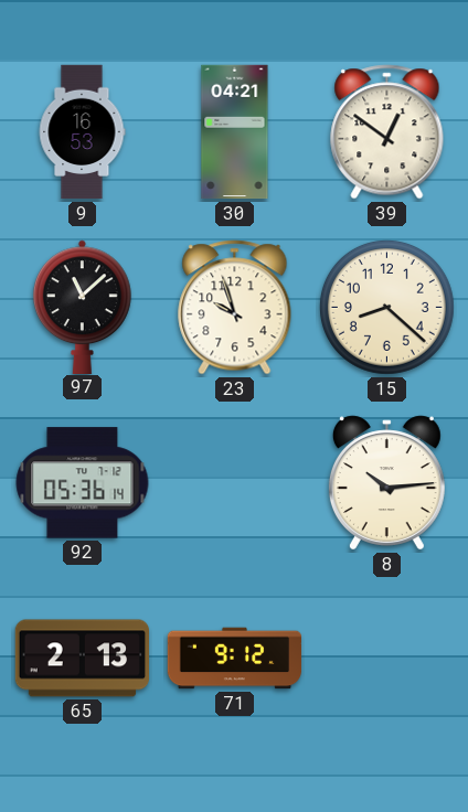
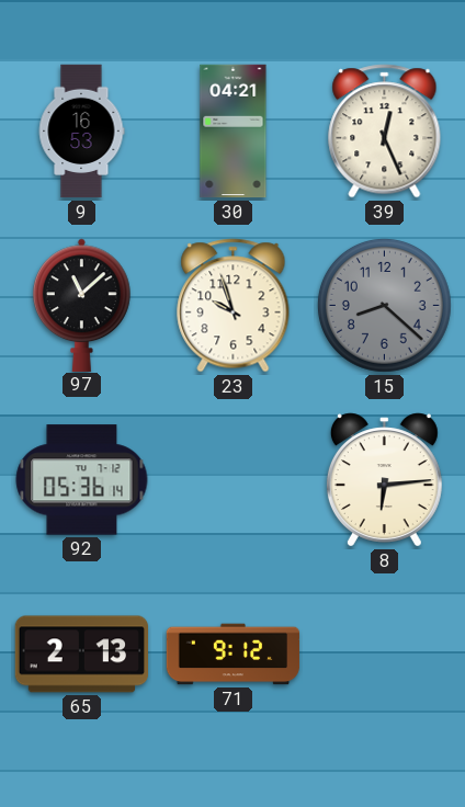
39: 12:51 -> 12:26
15 dial: cream -> grey
8: 10:14 -> 6:14
